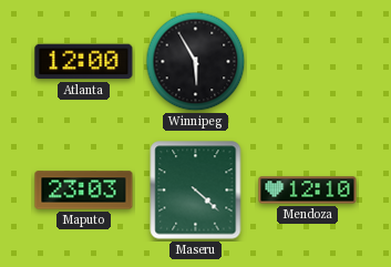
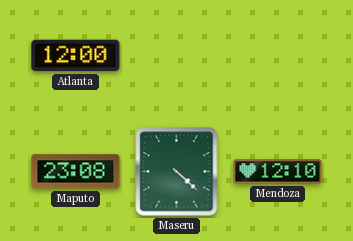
Winnipeg: 5:55 -> none
Maputo: 23:03 -> 23:08
